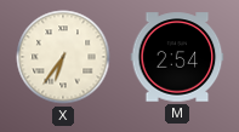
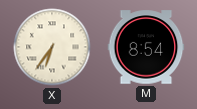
M: 2:54 -> 8:54
